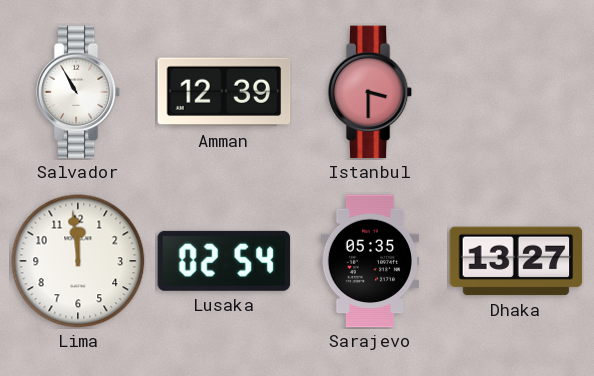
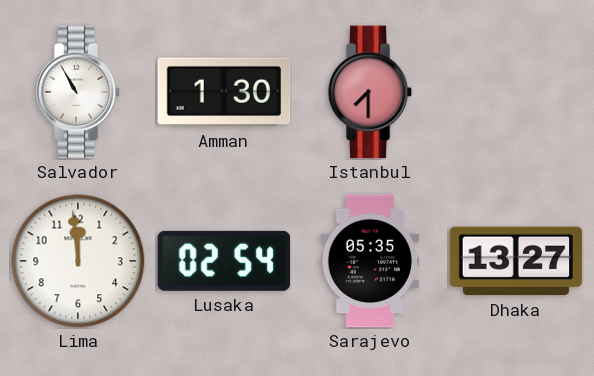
Amman: 12:39 -> 1:30
Istanbul: 3:30 -> 7:30
